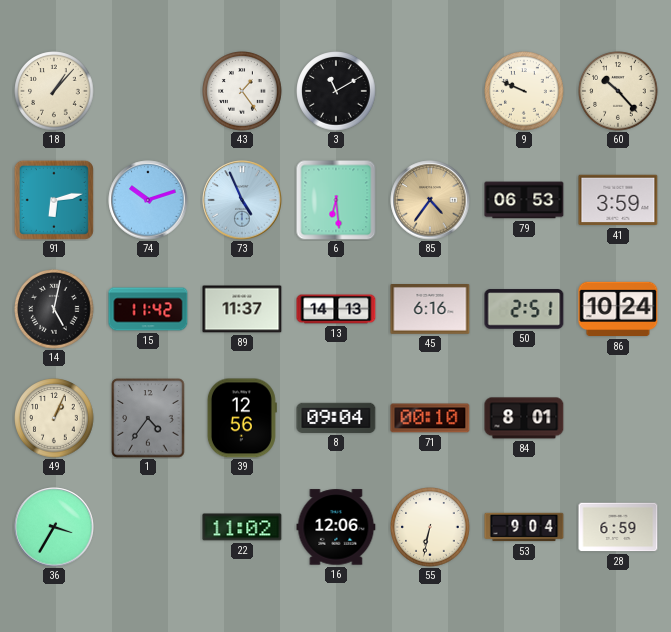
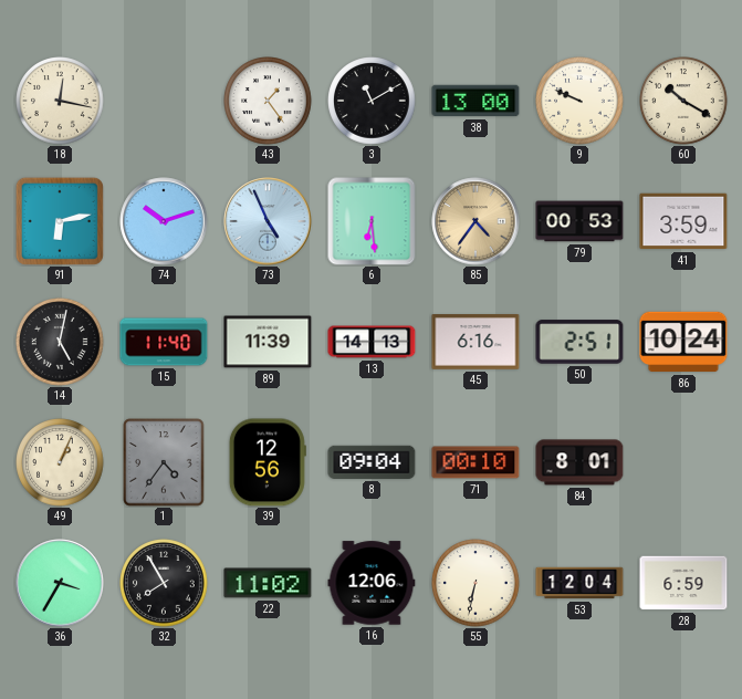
18: 1:07 -> 12:17
38: none -> 13:00
60: 10:23 -> 10:20
79: 06:53 -> 00:53
15: 11:42 -> 11:40
89: 11:37 -> 11:39
32: none -> 7:55
53: 9:04 -> 12:04
